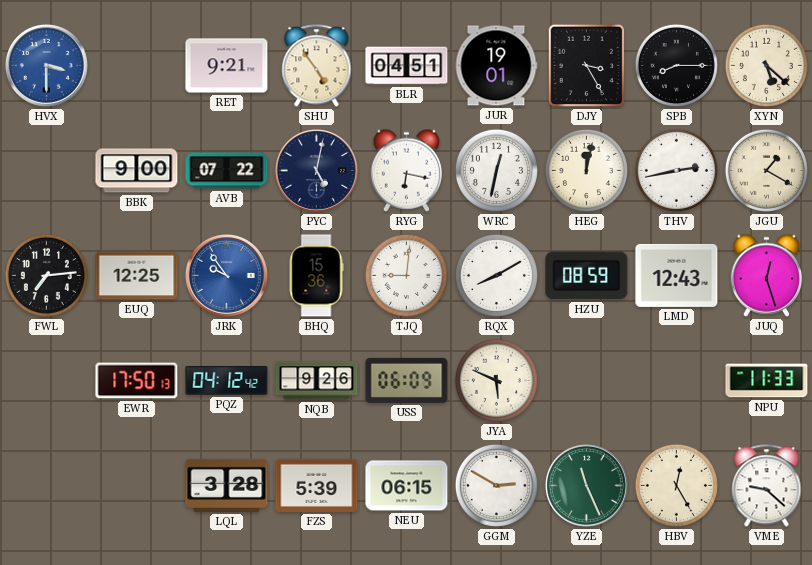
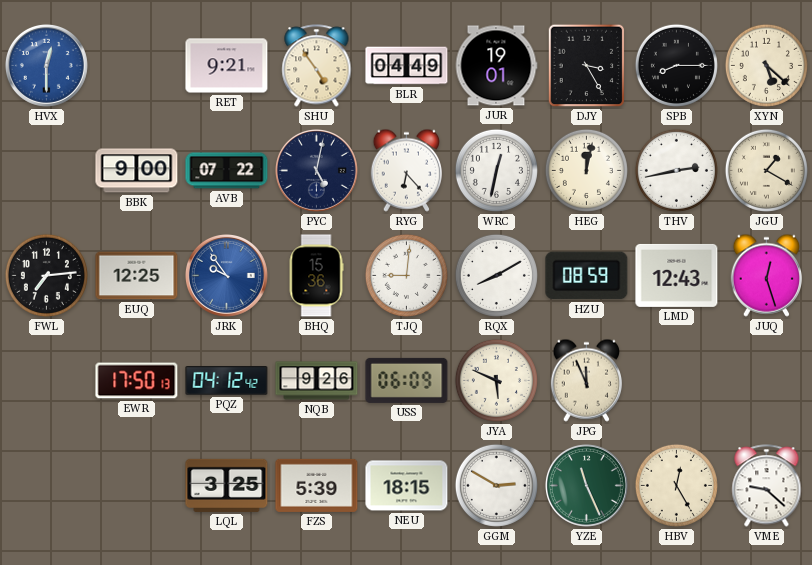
HVX: 3:30 -> 12:30
BLR: 04:51 -> 04:49
RYG: 6:17 -> 6:23
JPG: none -> 11:56
NPU: 11:33 -> none
LQL: 3:28 -> 3:25
NEU: 06:15 -> 18:15
